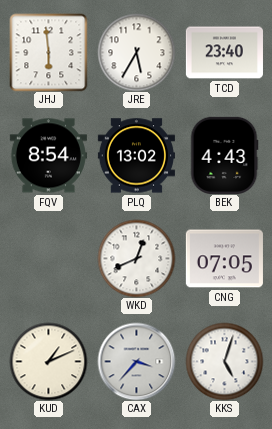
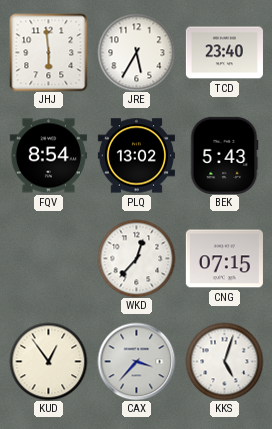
BEK: 4:43 -> 5:43
WKD: 12:41 -> 12:37
CNG: 07:05 -> 07:15
KUD: 1:11 -> 12:54
